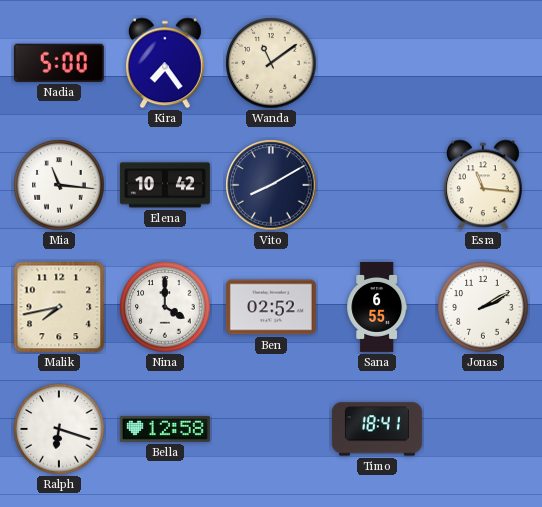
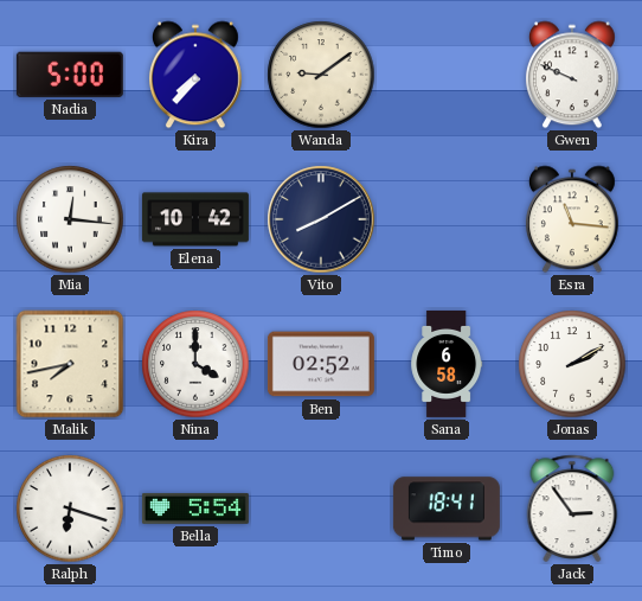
Kira: 7:24 -> 7:37
Wanda: 11:09 -> 9:09
Gwen: none -> 9:49
Mia: 11:16 -> 12:16
Sana: 6:55 -> 6:58
Bella: 12:58 -> 5:54
Jack: none -> 2:54
